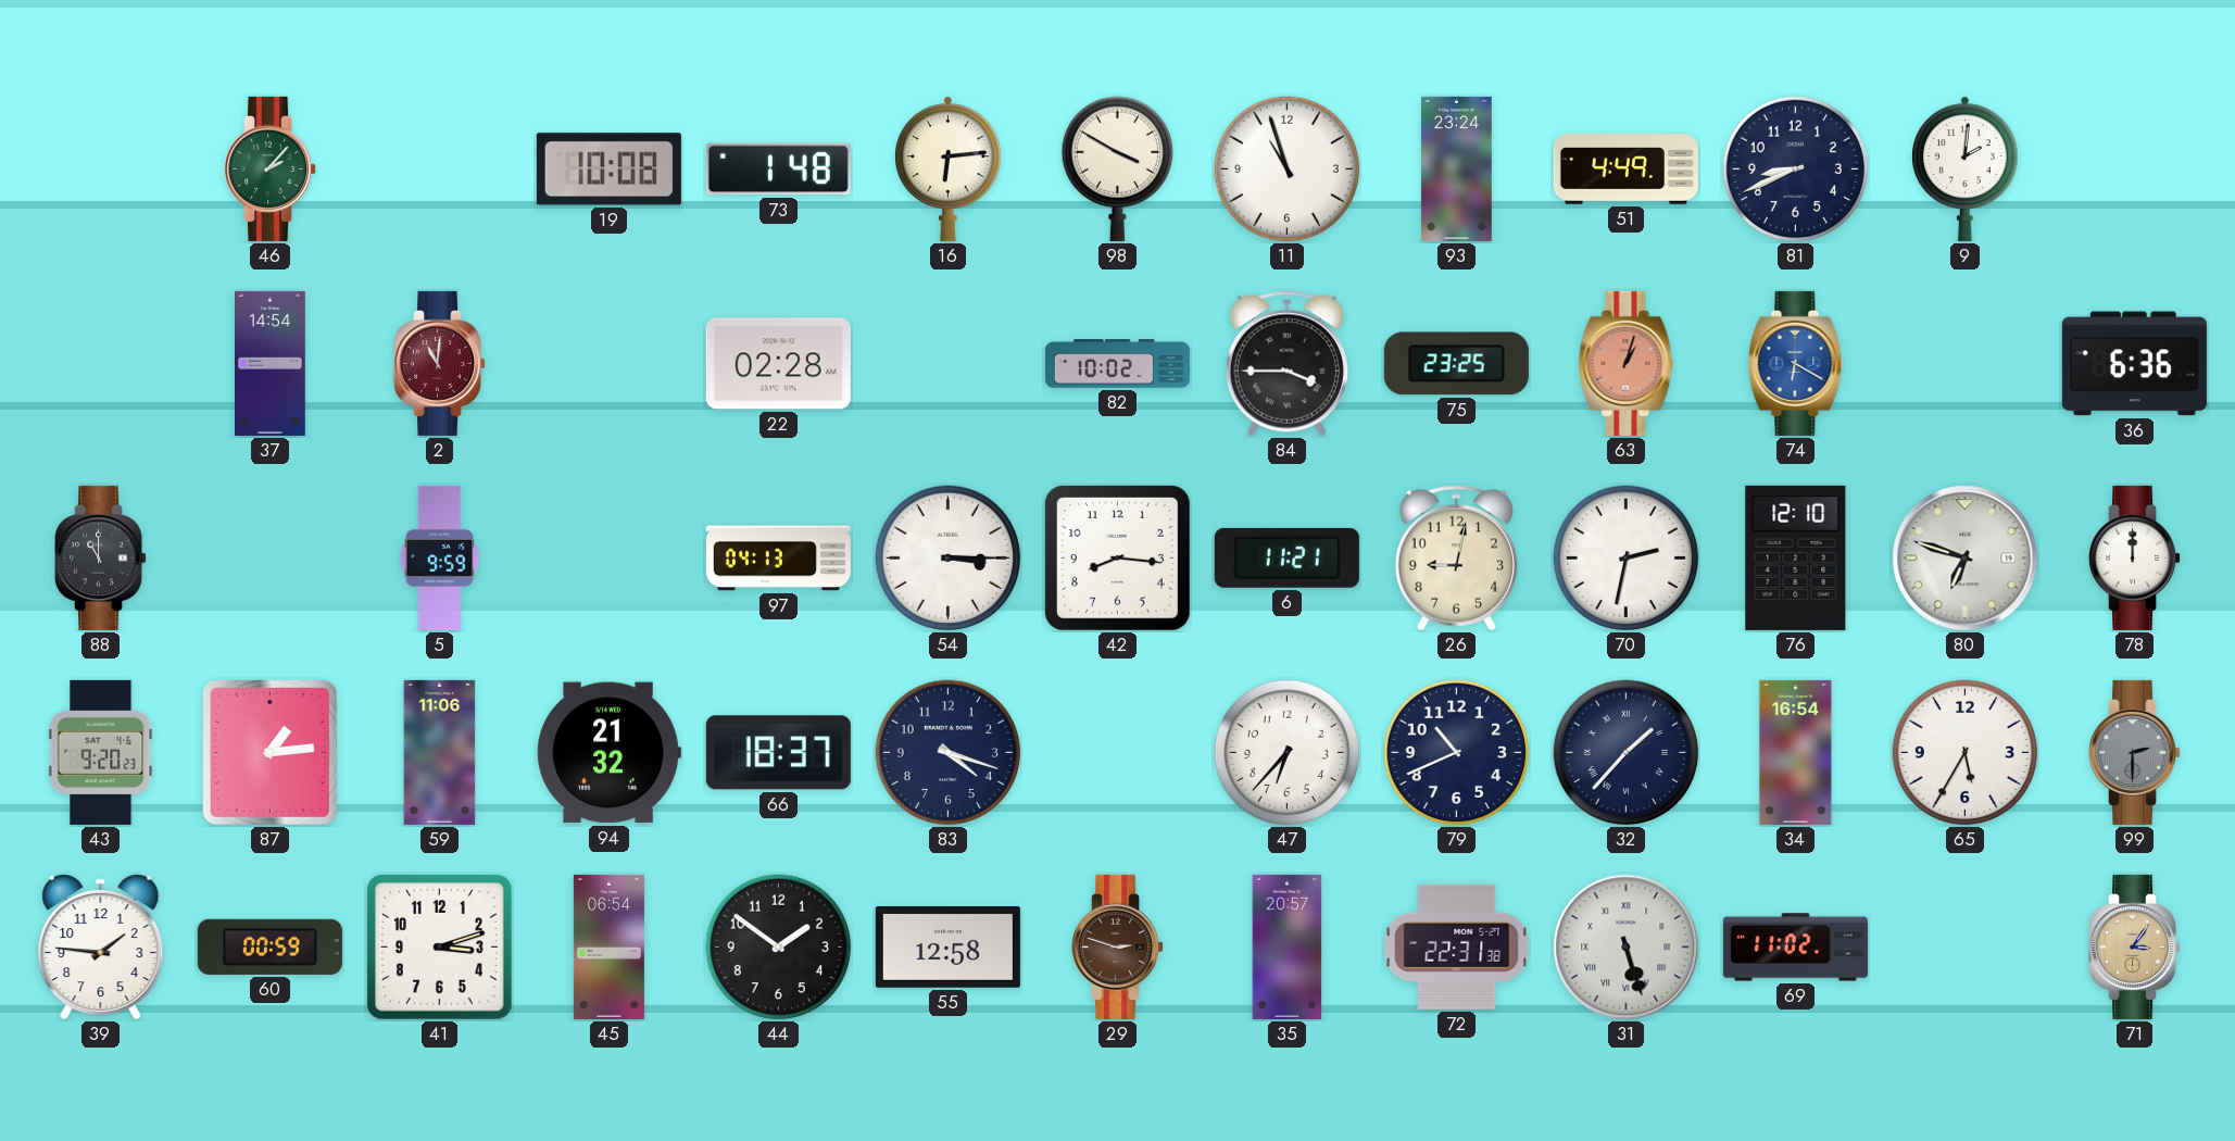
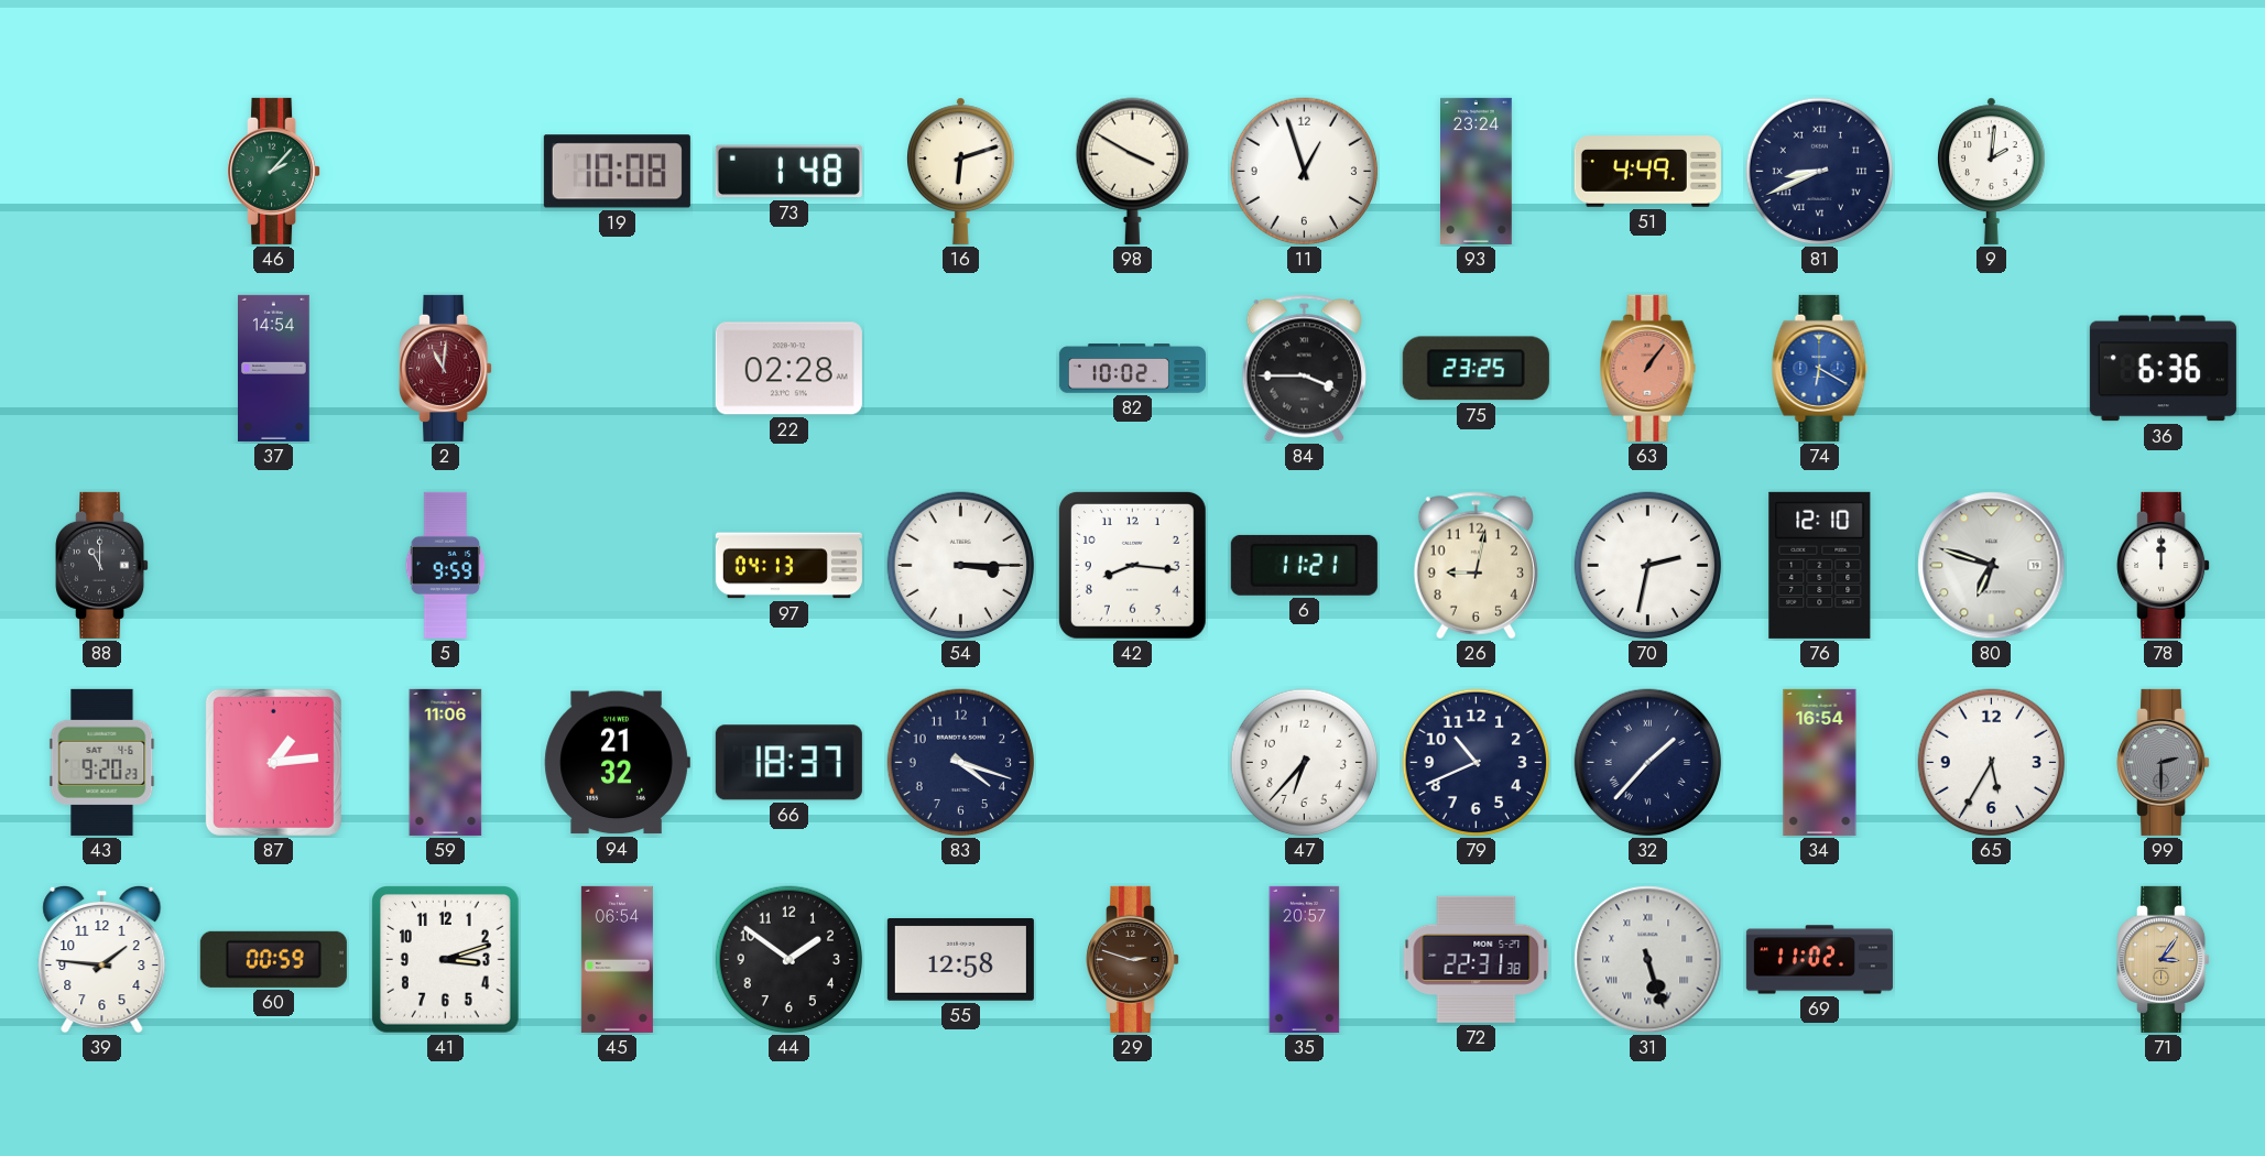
16: 6:14 -> 6:12
11: 10:57 -> 12:57
81 numerals: Arabic -> Roman
63: 1:03 -> 1:06
